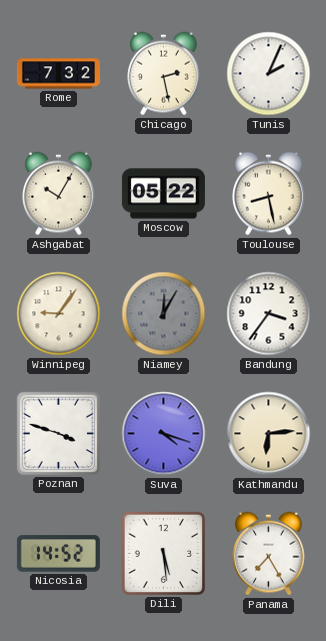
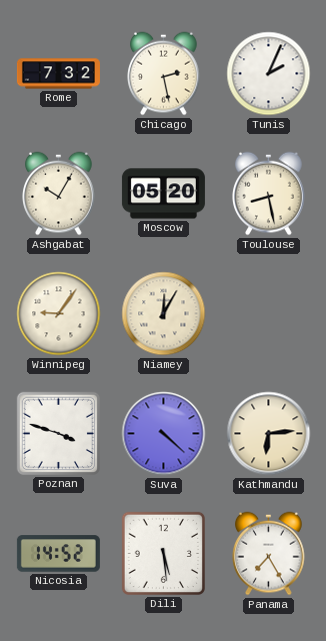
Moscow: 05:22 -> 05:20
Niamey dial: grey -> cream
Bandung: 3:36 -> none
Suva: 4:18 -> 4:22
